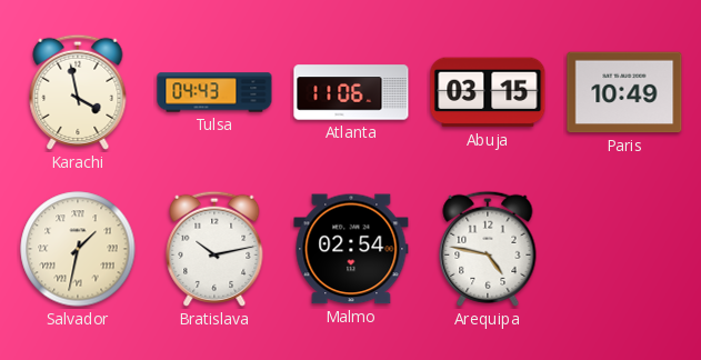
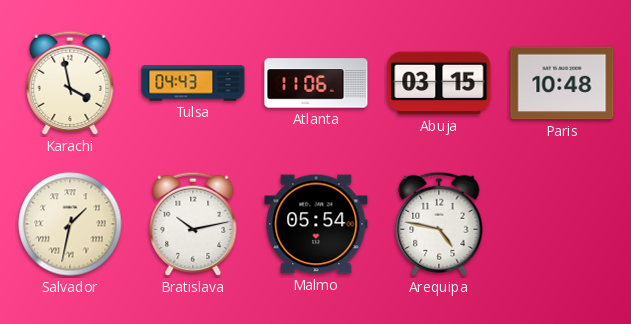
Paris: 10:49 -> 10:48
Malmo: 02:54 -> 05:54
